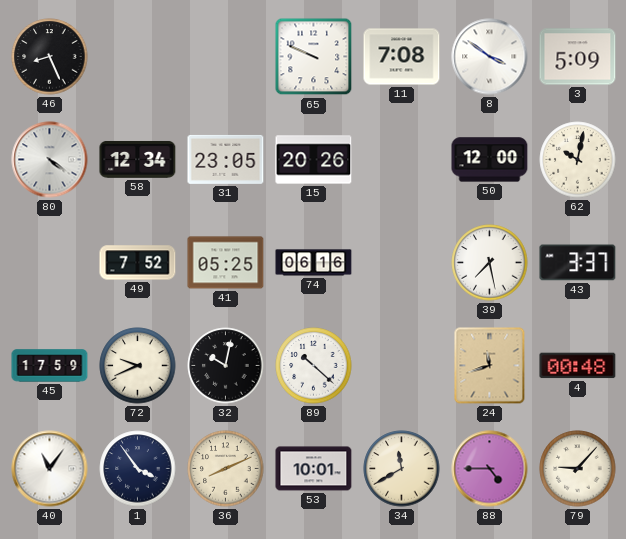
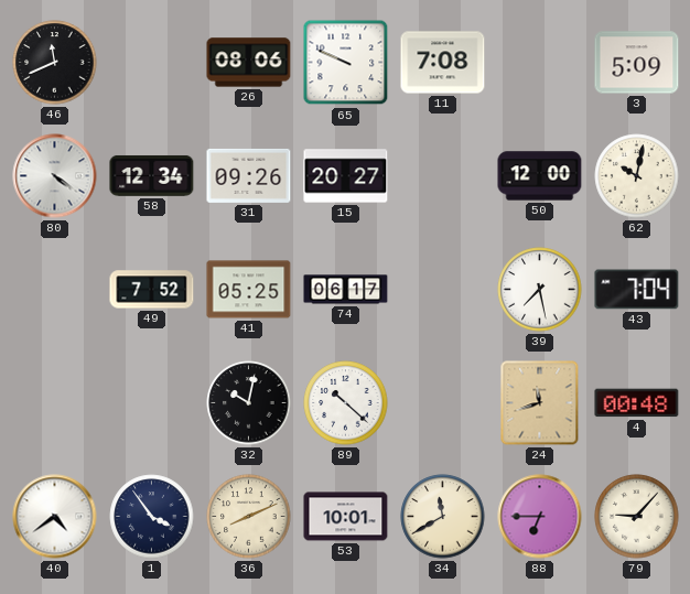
46: 8:26 -> 11:41
26: none -> 08:06
8: 3:51 -> none
31: 23:05 -> 09:26
15: 20:26 -> 20:27
74: 06:16 -> 06:17
43: 3:37 -> 7:04
45: 17:59 -> none
72: 9:41 -> none
40: 11:06 -> 4:39
88: 4:45 -> 6:45
